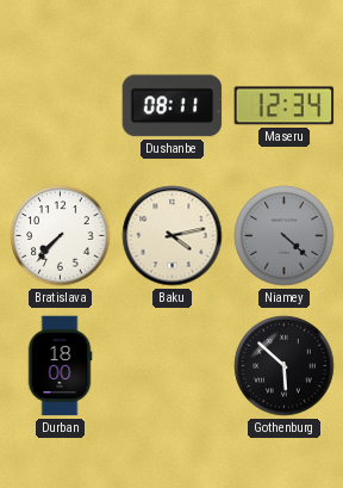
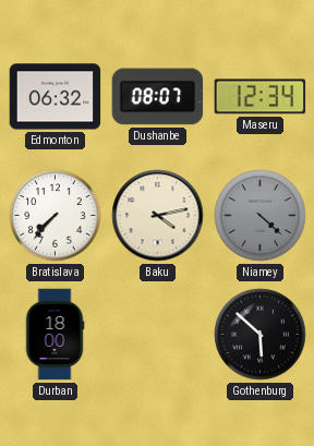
Edmonton: none -> 06:32
Dushanbe: 08:11 -> 08:07
